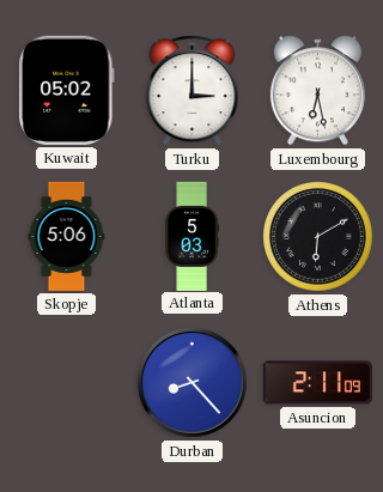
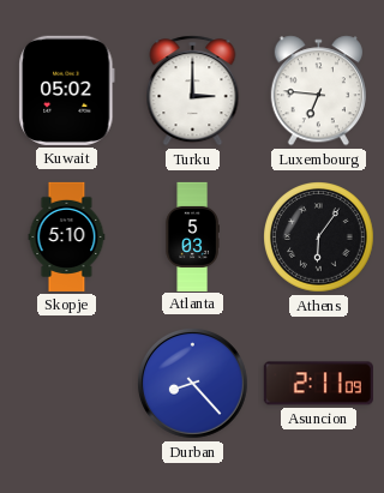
Luxembourg: 6:28 -> 6:46
Skopje: 5:06 -> 5:10
Athens: 6:10 -> 6:06
